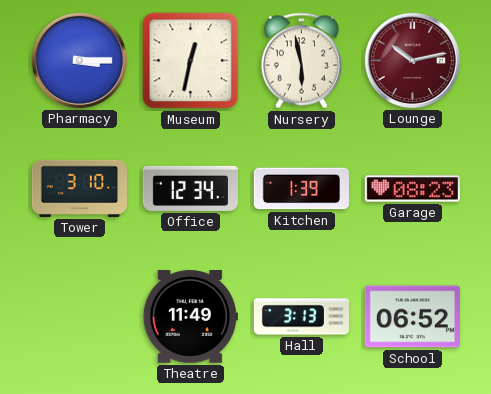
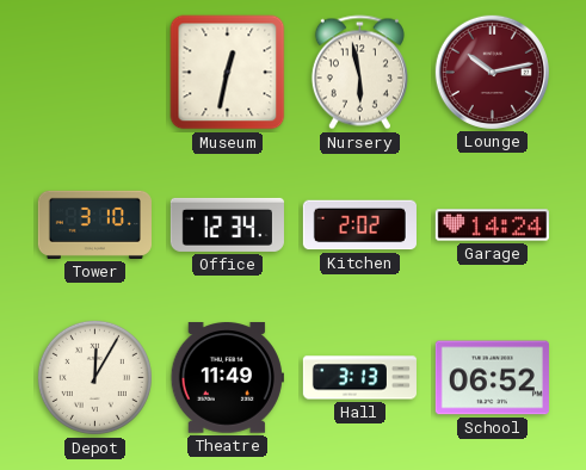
Pharmacy: 3:15 -> none
Kitchen: 1:39 -> 2:02
Garage: 08:23 -> 14:24
Depot: none -> 12:05
